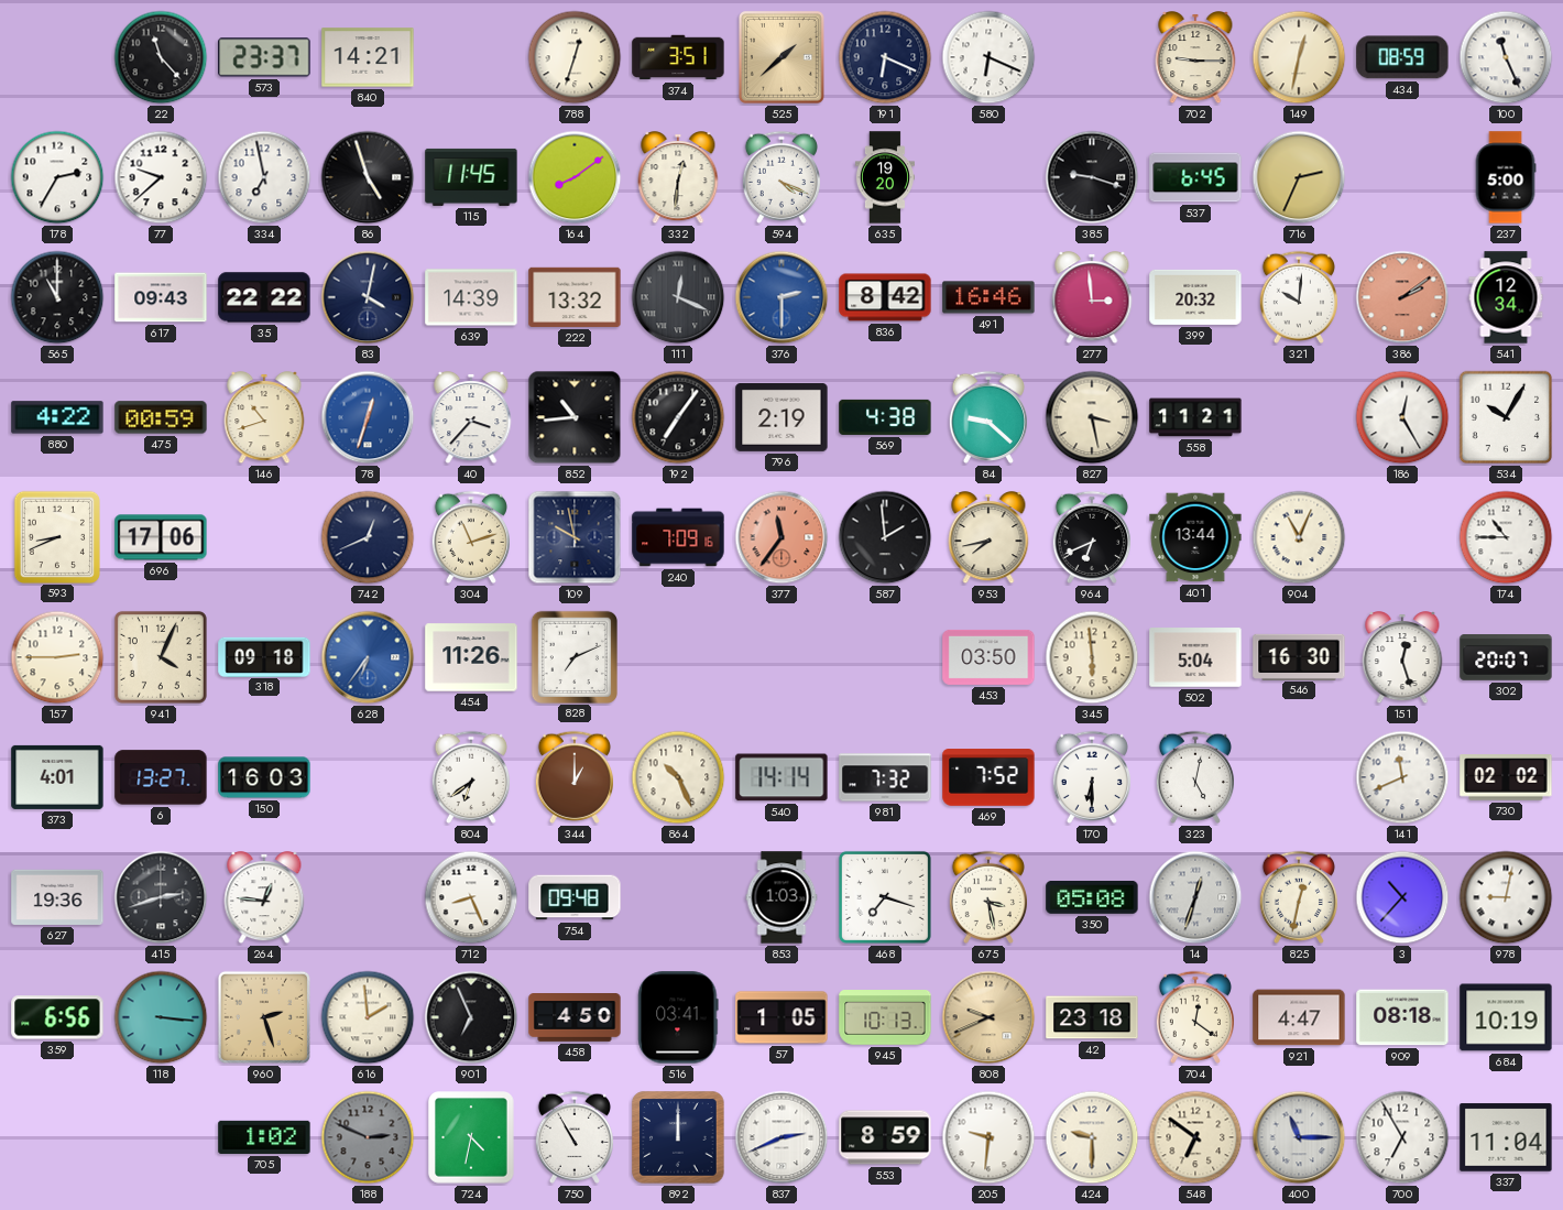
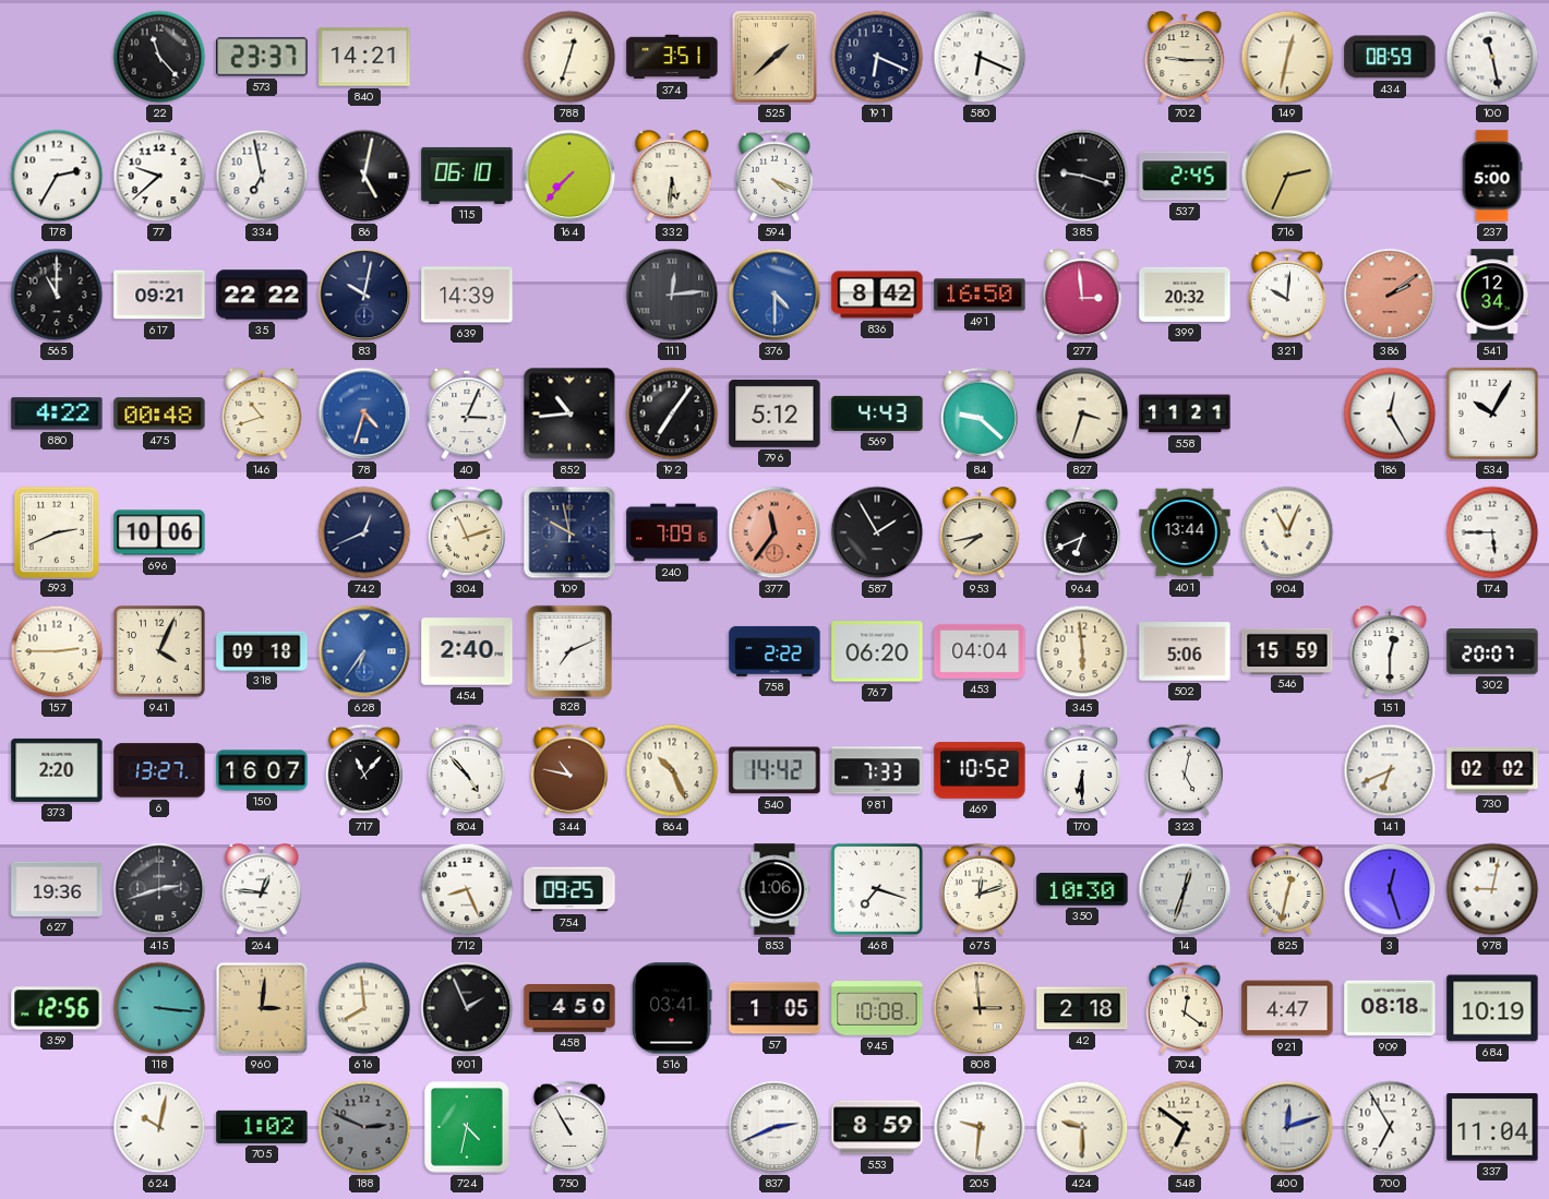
100: 11:26 -> 11:28
86: 4:57 -> 5:02
115: 11:45 -> 06:10
164: 8:09 -> 7:37
332: 12:31 -> 5:31
635: 19:20 -> none
537: 6:45 -> 2:45
617: 09:43 -> 09:21
83: 4:02 -> 10:02
222: 13:32 -> none
111: 12:19 -> 12:14
376: 2:30 -> 4:30
491: 16:46 -> 16:50
475: 00:59 -> 00:48
78: 12:33 -> 4:33
40: 3:37 -> 3:04
796: 2:19 -> 5:12
569: 4:38 -> 4:43
827: 3:28 -> 3:33
593: 8:41 -> 2:41
696: 17:06 -> 10:06
587: 1:59 -> 1:55
174: 10:45 -> 5:45
454: 11:26 -> 2:40
758: none -> 2:22
767: none -> 06:20
453: 03:50 -> 04:04
502: 5:04 -> 5:06
546: 16:30 -> 15:59
151: 12:27 -> 12:30
373: 4:01 -> 2:20
150: 16:03 -> 16:07
717: none -> 11:07
804: 6:39 -> 4:53
344: 1:00 -> 10:47
540: 14:14 -> 14:42
981: 7:32 -> 7:33
469: 7:52 -> 10:52
141: 11:41 -> 6:41
754: 09:48 -> 09:25
853: 1:03 -> 1:06
675: 3:28 -> 12:12
350: 05:08 -> 10:30
3: 10:37 -> 12:27
359: 6:56 -> 12:56
960: 2:27 -> 3:01
616: 1:59 -> 7:59
901: 6:56 -> 1:56
945: 10:13 -> 10:08
808: 9:41 -> 2:59
42: 23:18 -> 2:18
624: none -> 10:02
892: 12:00 -> none
400: 11:15 -> 12:12
